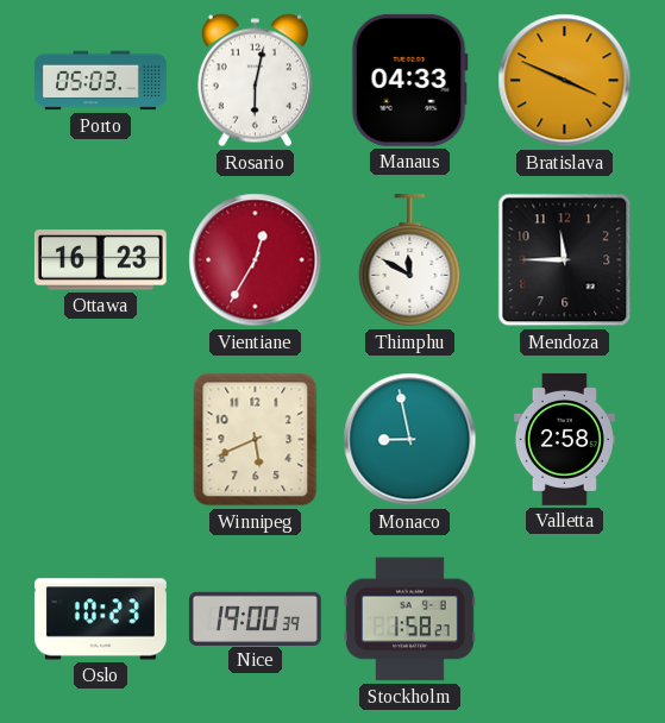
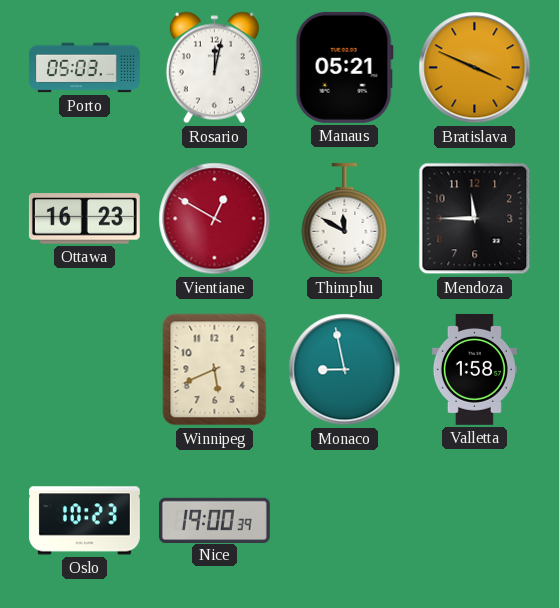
Rosario: 6:02 -> 12:02
Manaus: 04:33 -> 05:21
Vientiane: 12:35 -> 12:50
Valletta: 2:58 -> 1:58
Stockholm: 1:58 -> none
